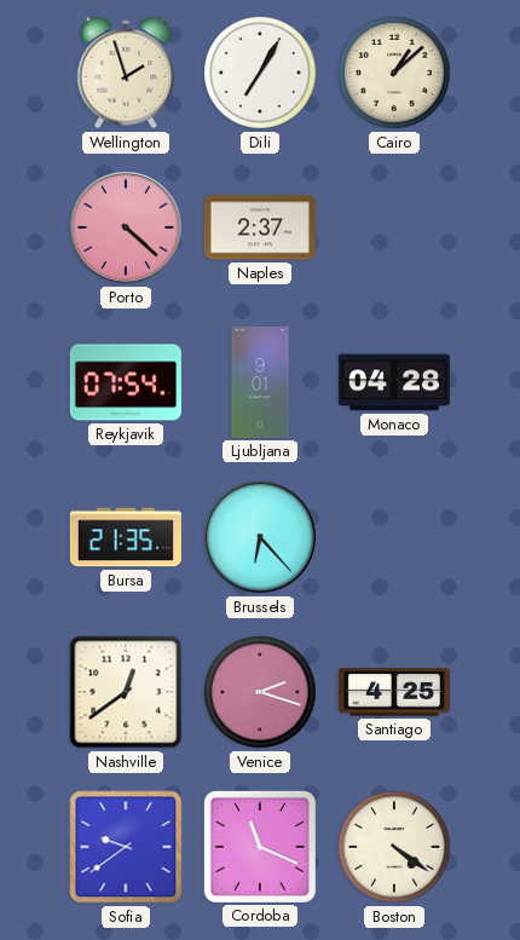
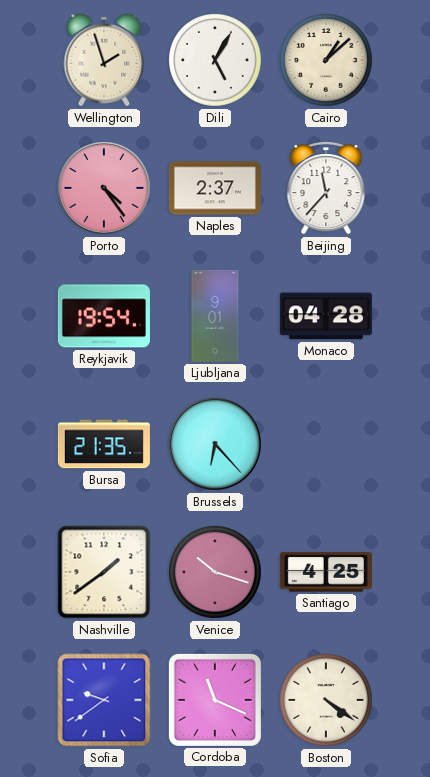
Dili: 7:05 -> 5:05
Porto: 4:22 -> 4:24
Beijing: none -> 11:37
Reykjavik: 07:54 -> 19:54
Nashville: 12:39 -> 1:39
Venice: 2:18 -> 10:18
